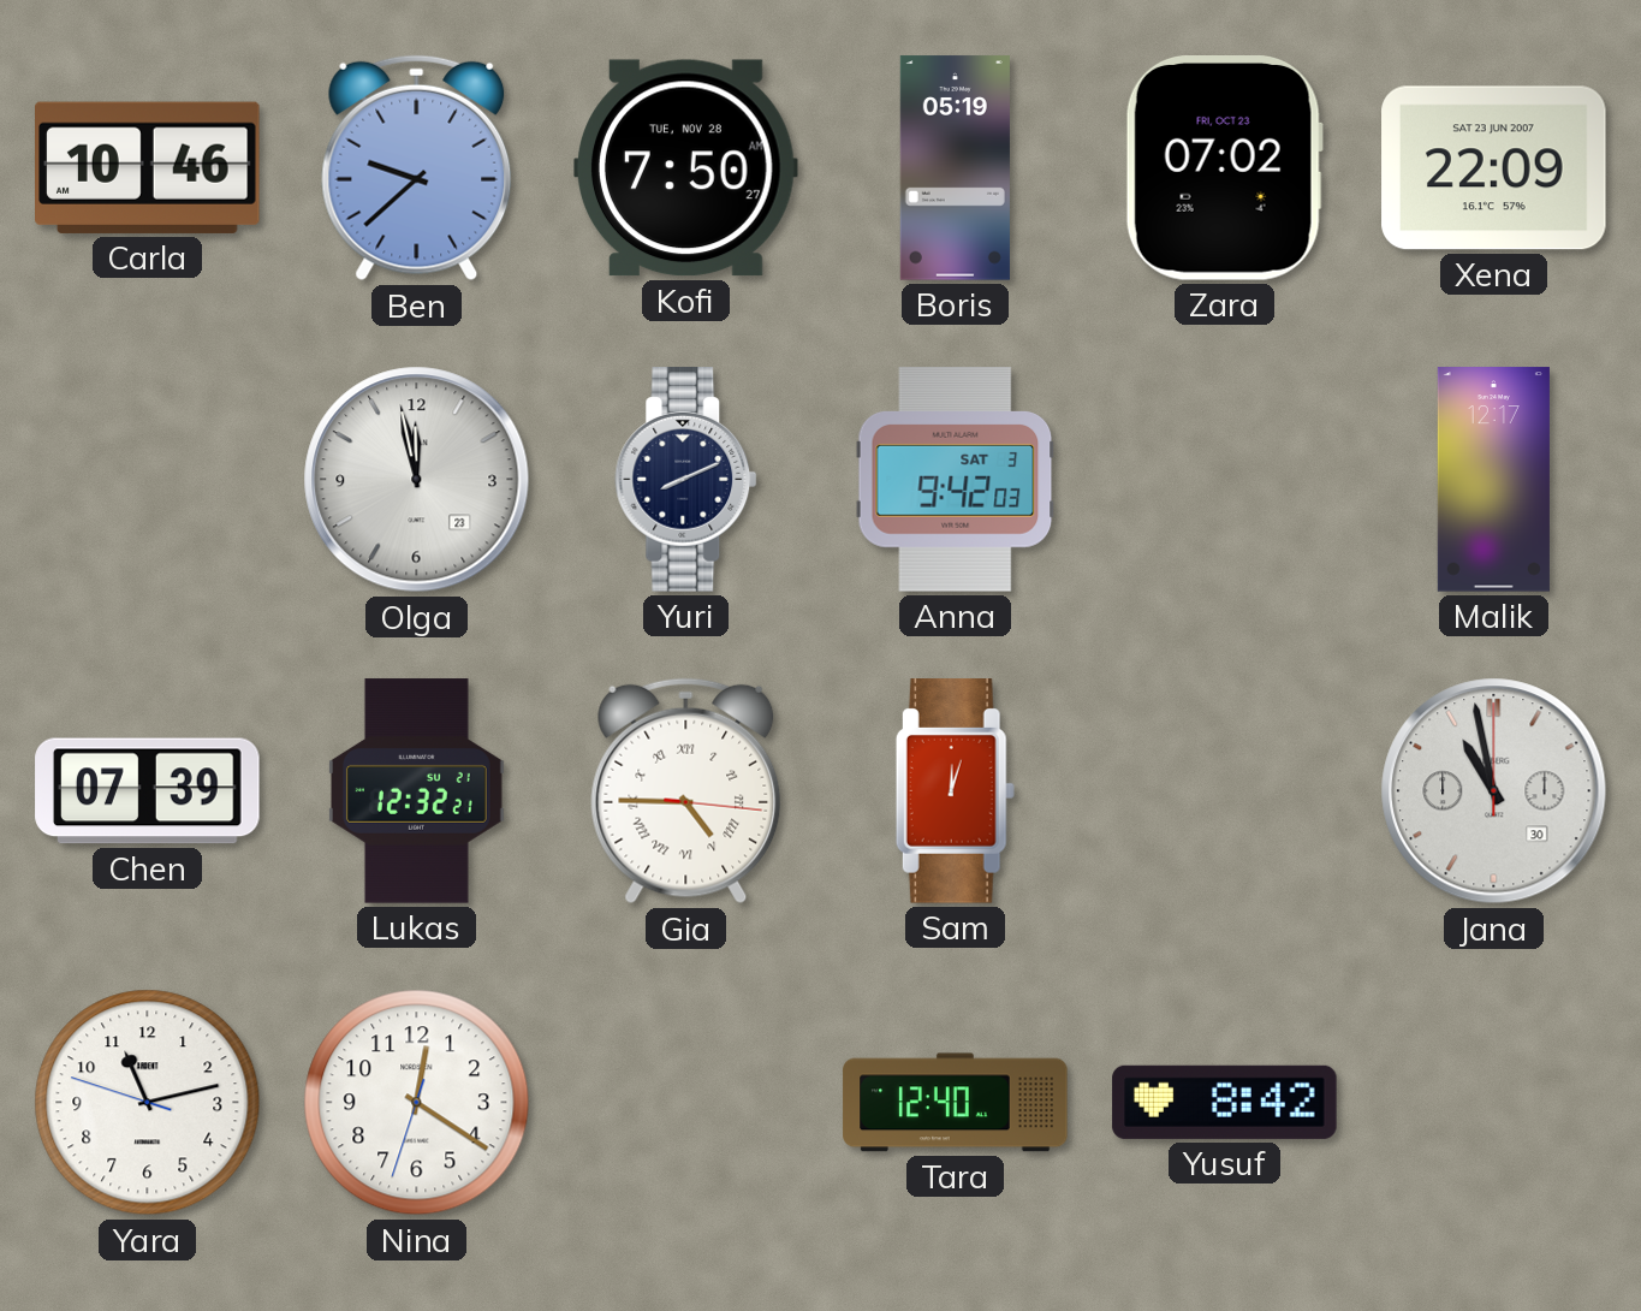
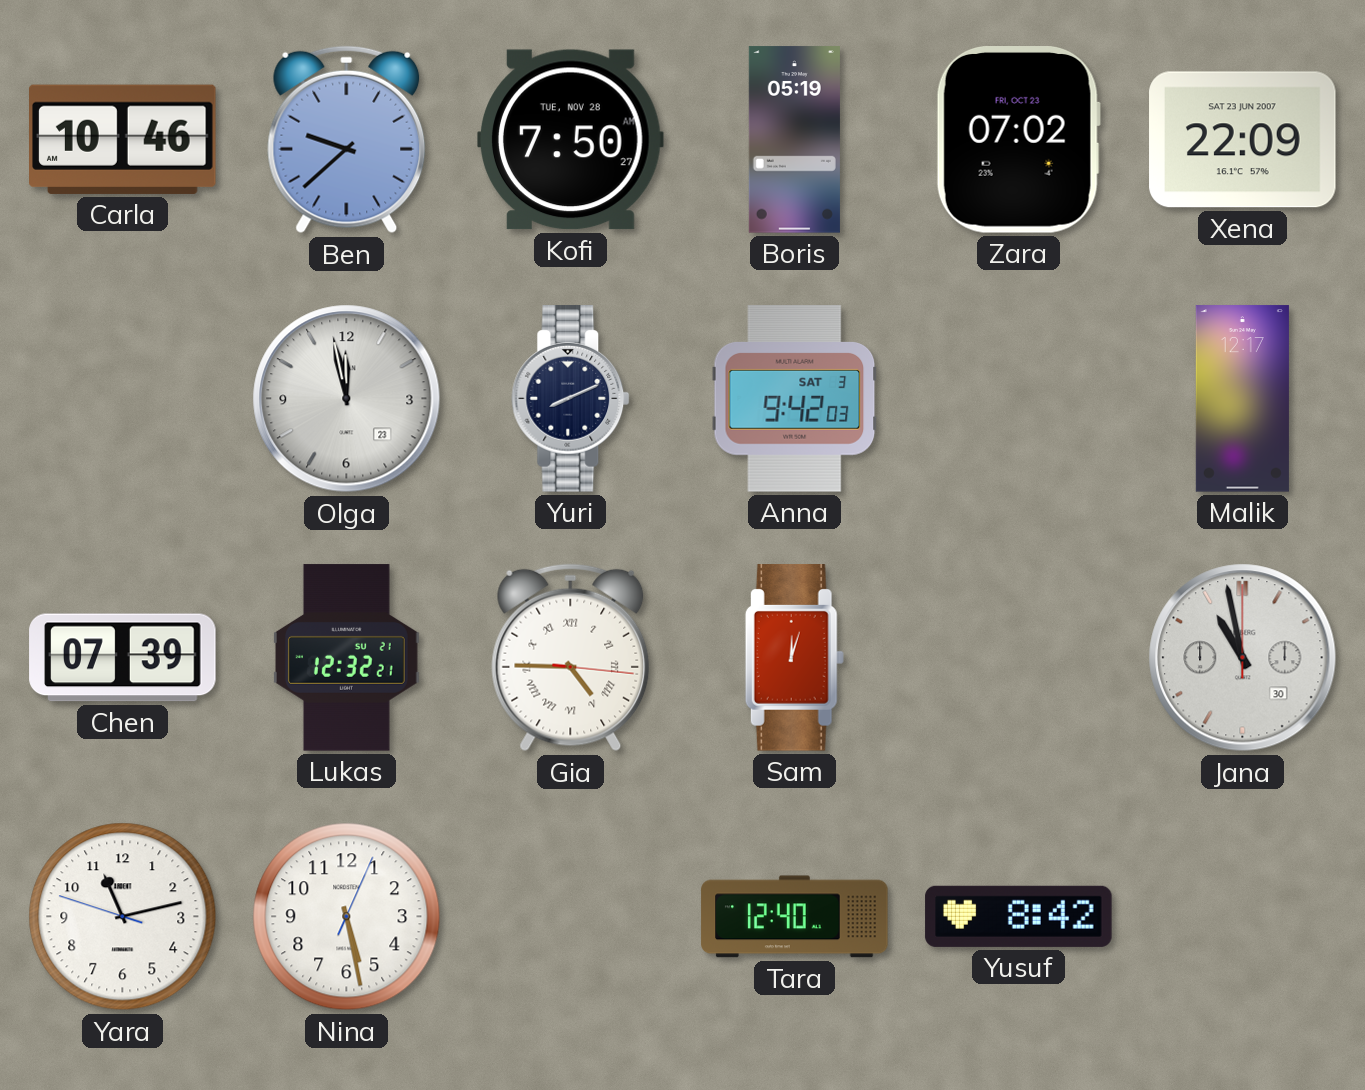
Nina: 12:20 -> 5:28
